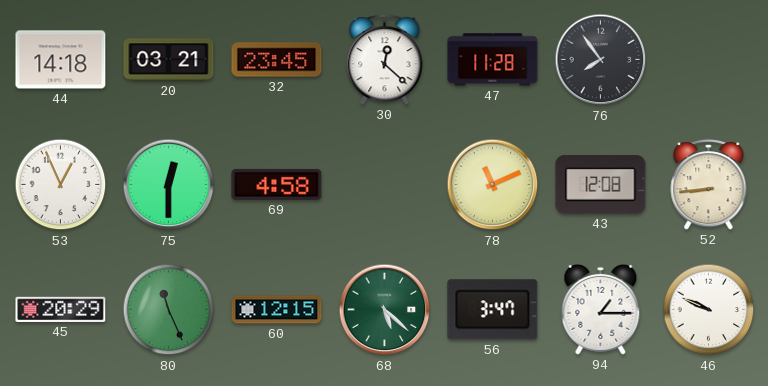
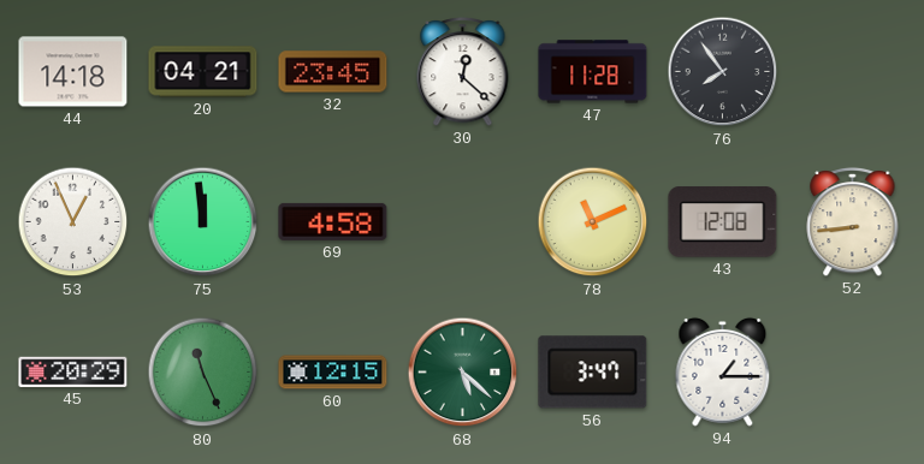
20: 03:21 -> 04:21
75: 12:30 -> 11:59
46: 9:49 -> none
